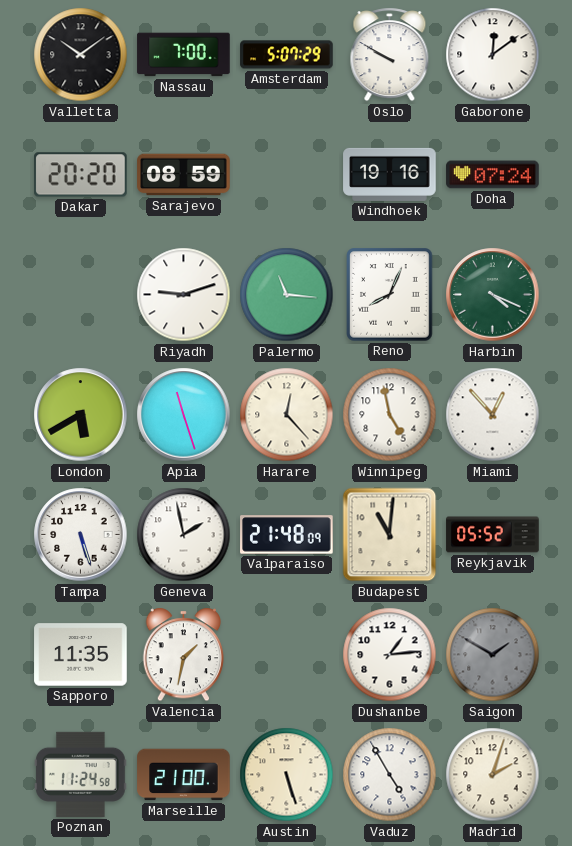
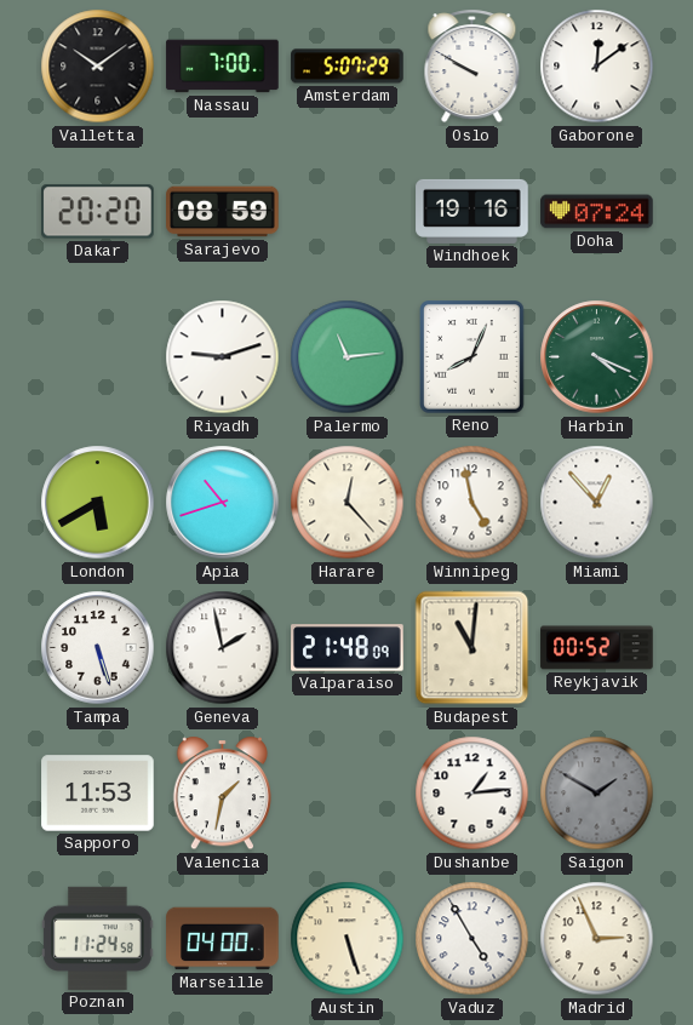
Palermo: 11:16 -> 11:14
Apia: 11:27 -> 10:42
Reykjavik: 05:52 -> 00:52
Sapporo: 11:35 -> 11:53
Marseille: 21:00 -> 04:00
Madrid: 2:03 -> 2:56
